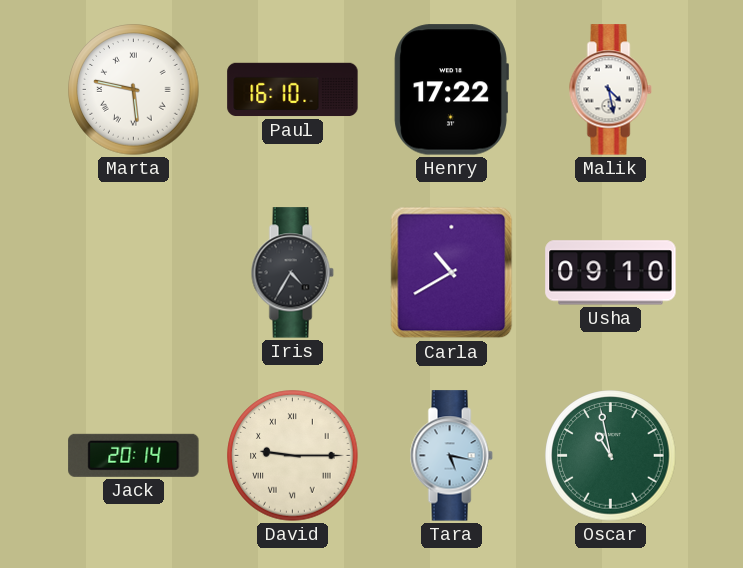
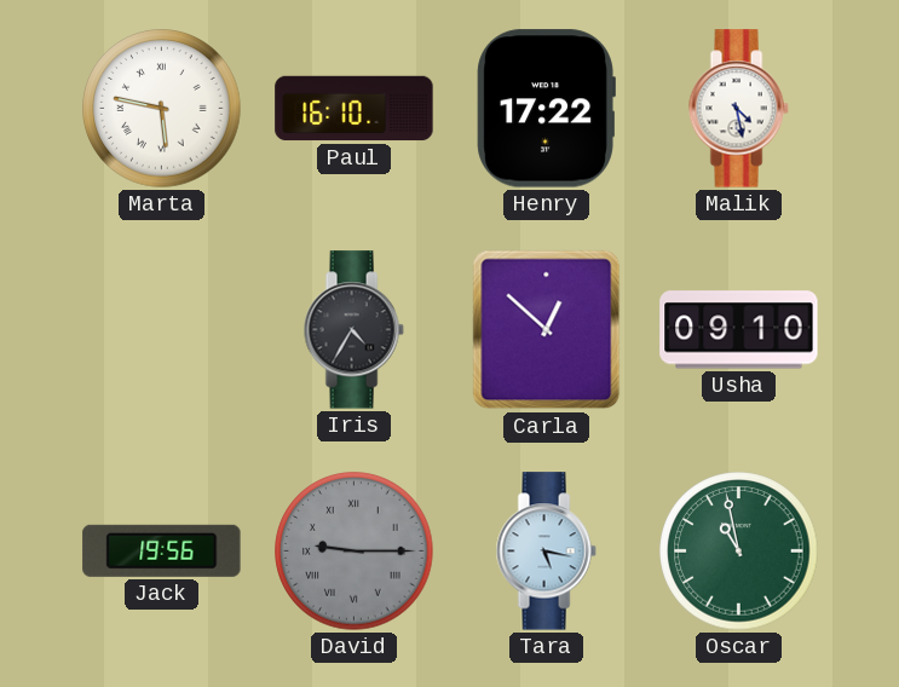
Carla: 10:40 -> 12:52
Jack: 20:14 -> 19:56
David dial: cream -> grey
